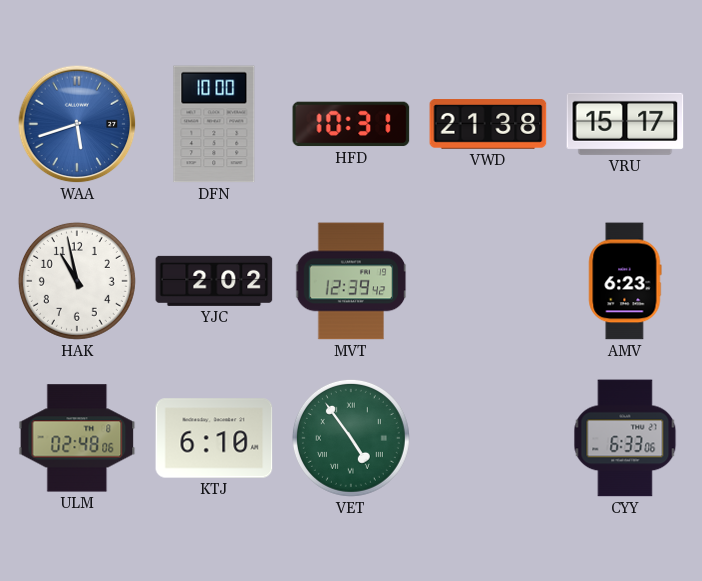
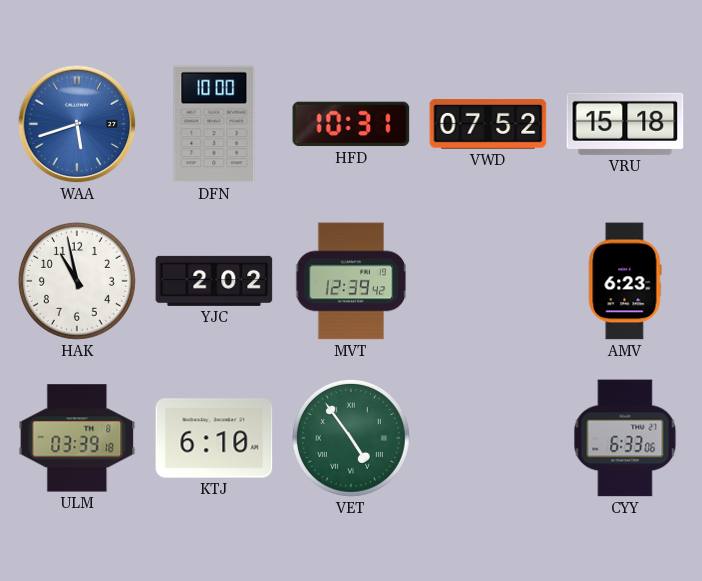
VWD: 21:38 -> 07:52
VRU: 15:17 -> 15:18
ULM: 02:48 -> 03:39
